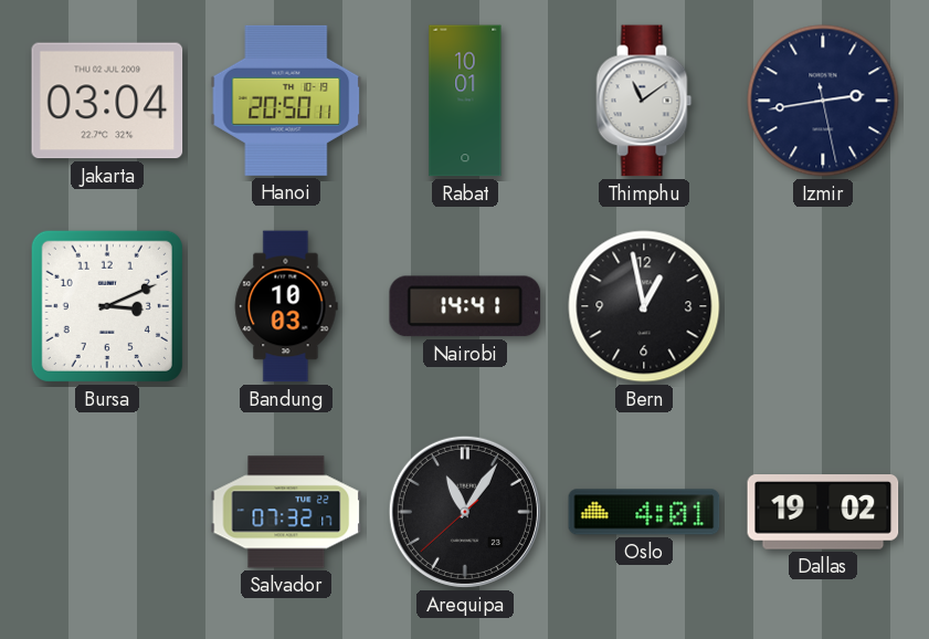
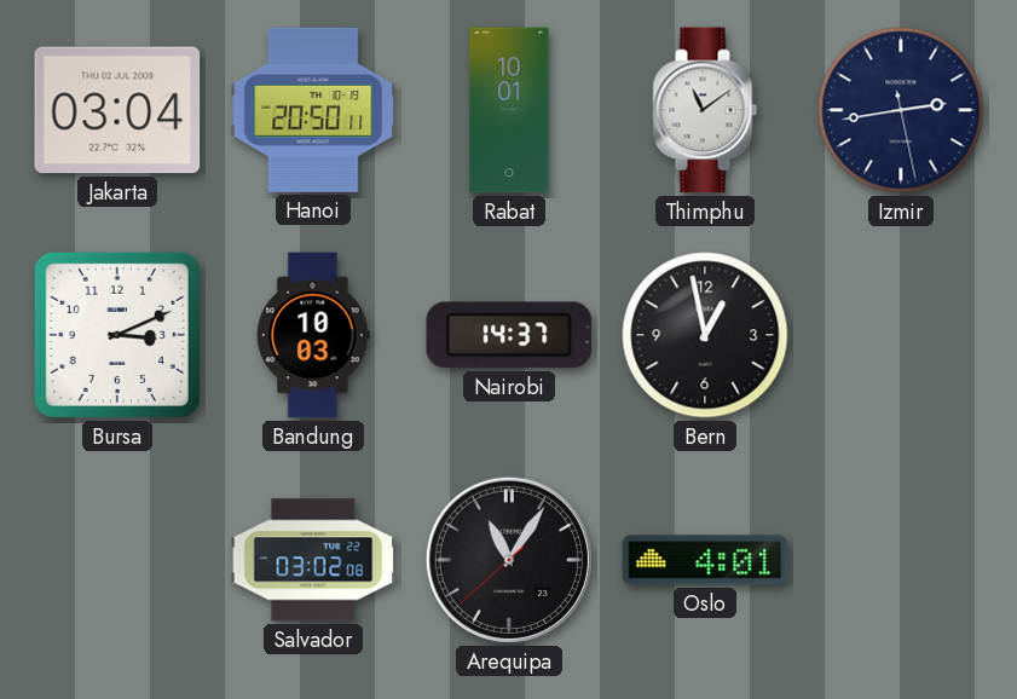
Nairobi: 14:41 -> 14:37
Salvador: 07:32 -> 03:02
Dallas: 19:02 -> none
